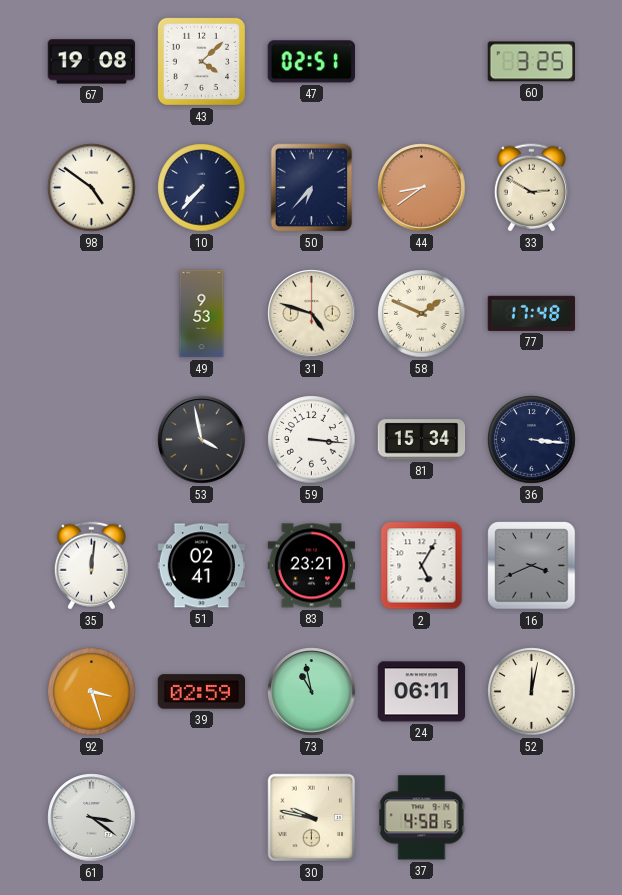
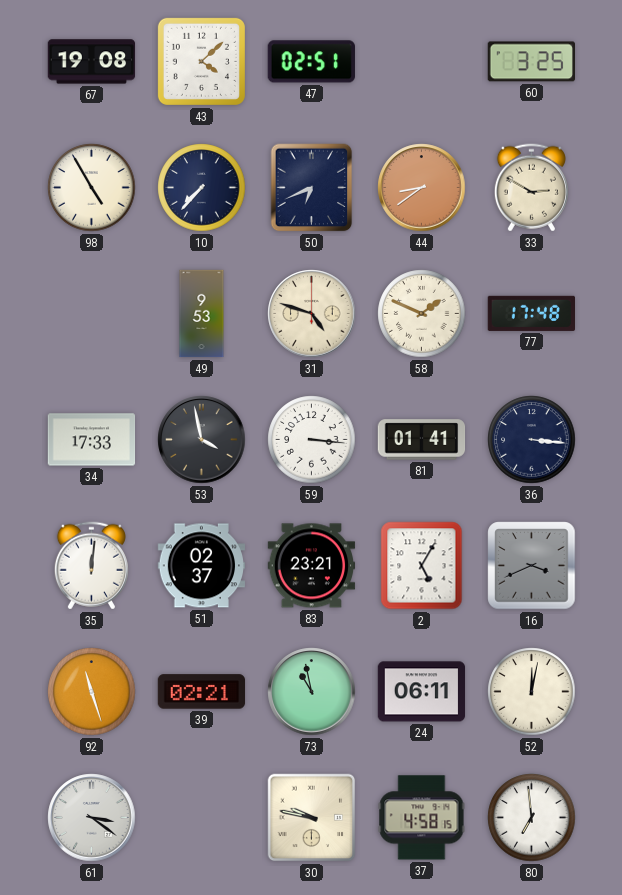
98: 4:51 -> 4:55
50: 6:37 -> 6:41
34: none -> 17:33
81: 15:34 -> 01:41
51: 02:41 -> 02:37
92: 3:27 -> 11:27
39: 02:59 -> 02:21
80: none -> 6:59
